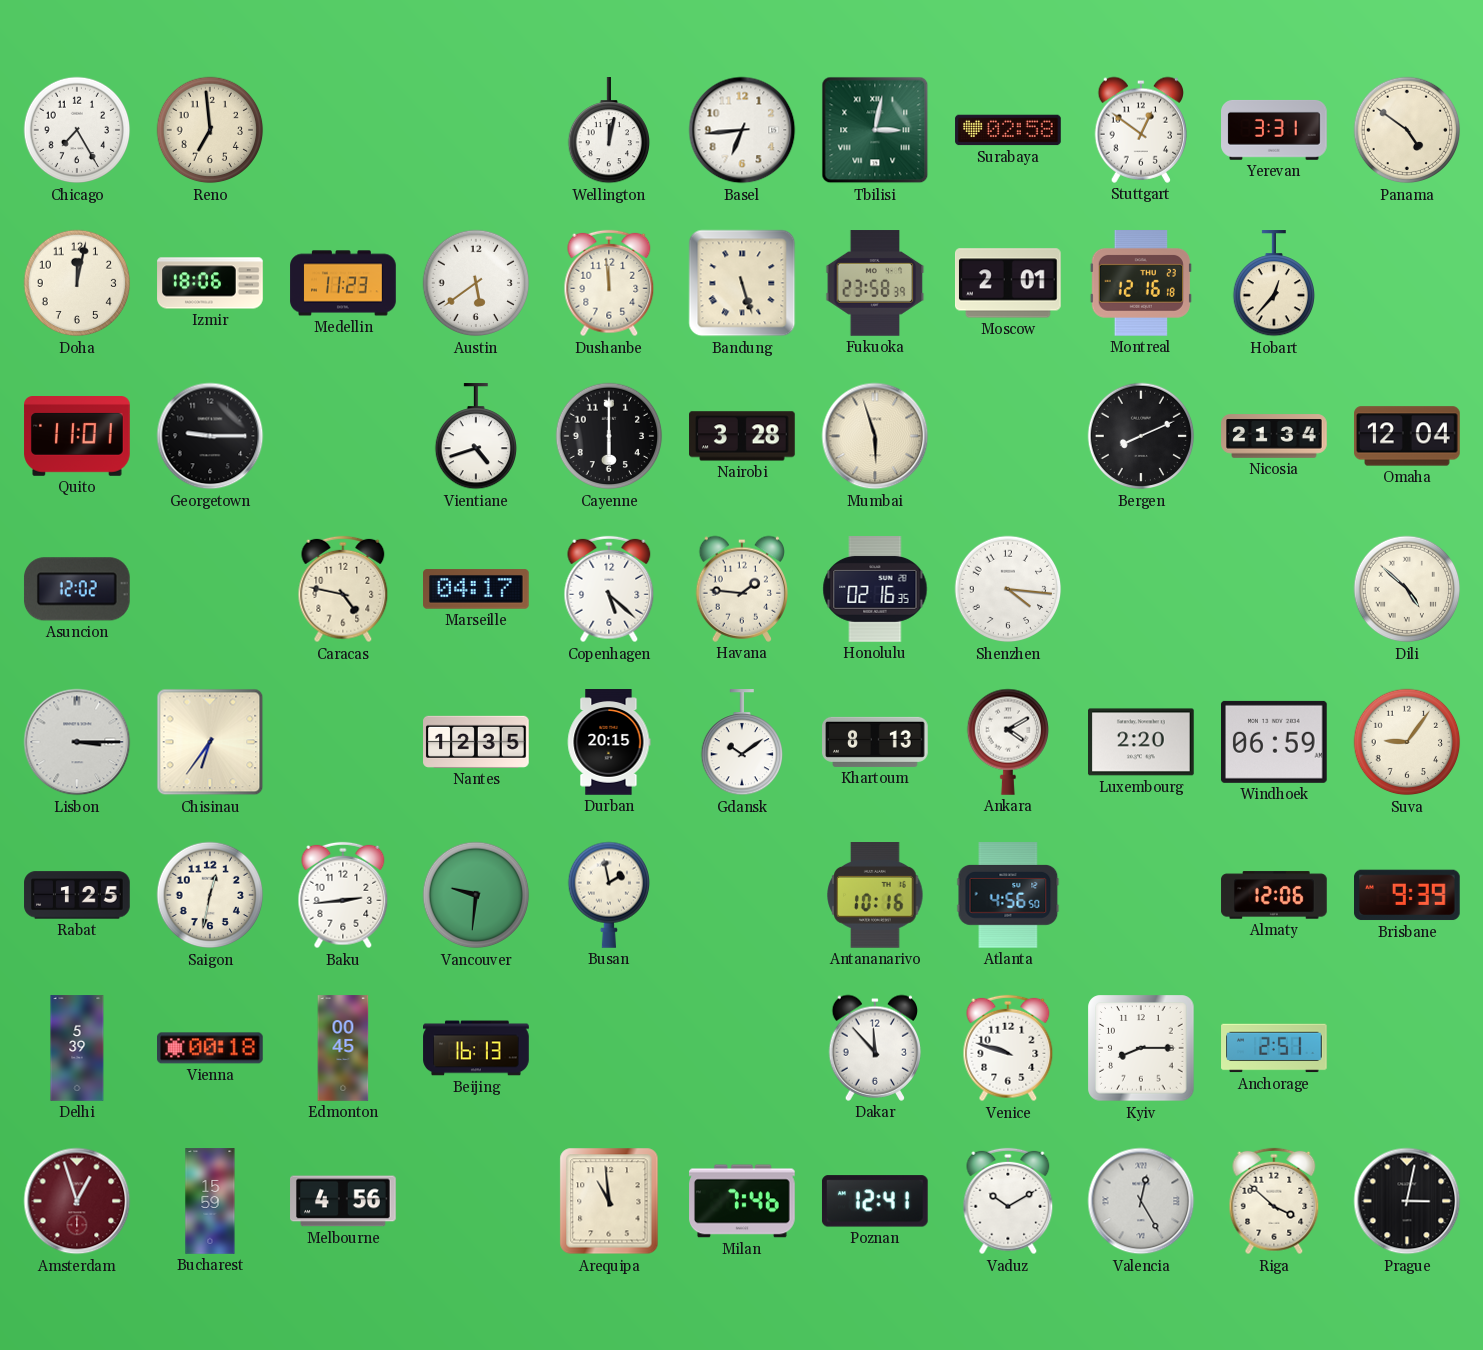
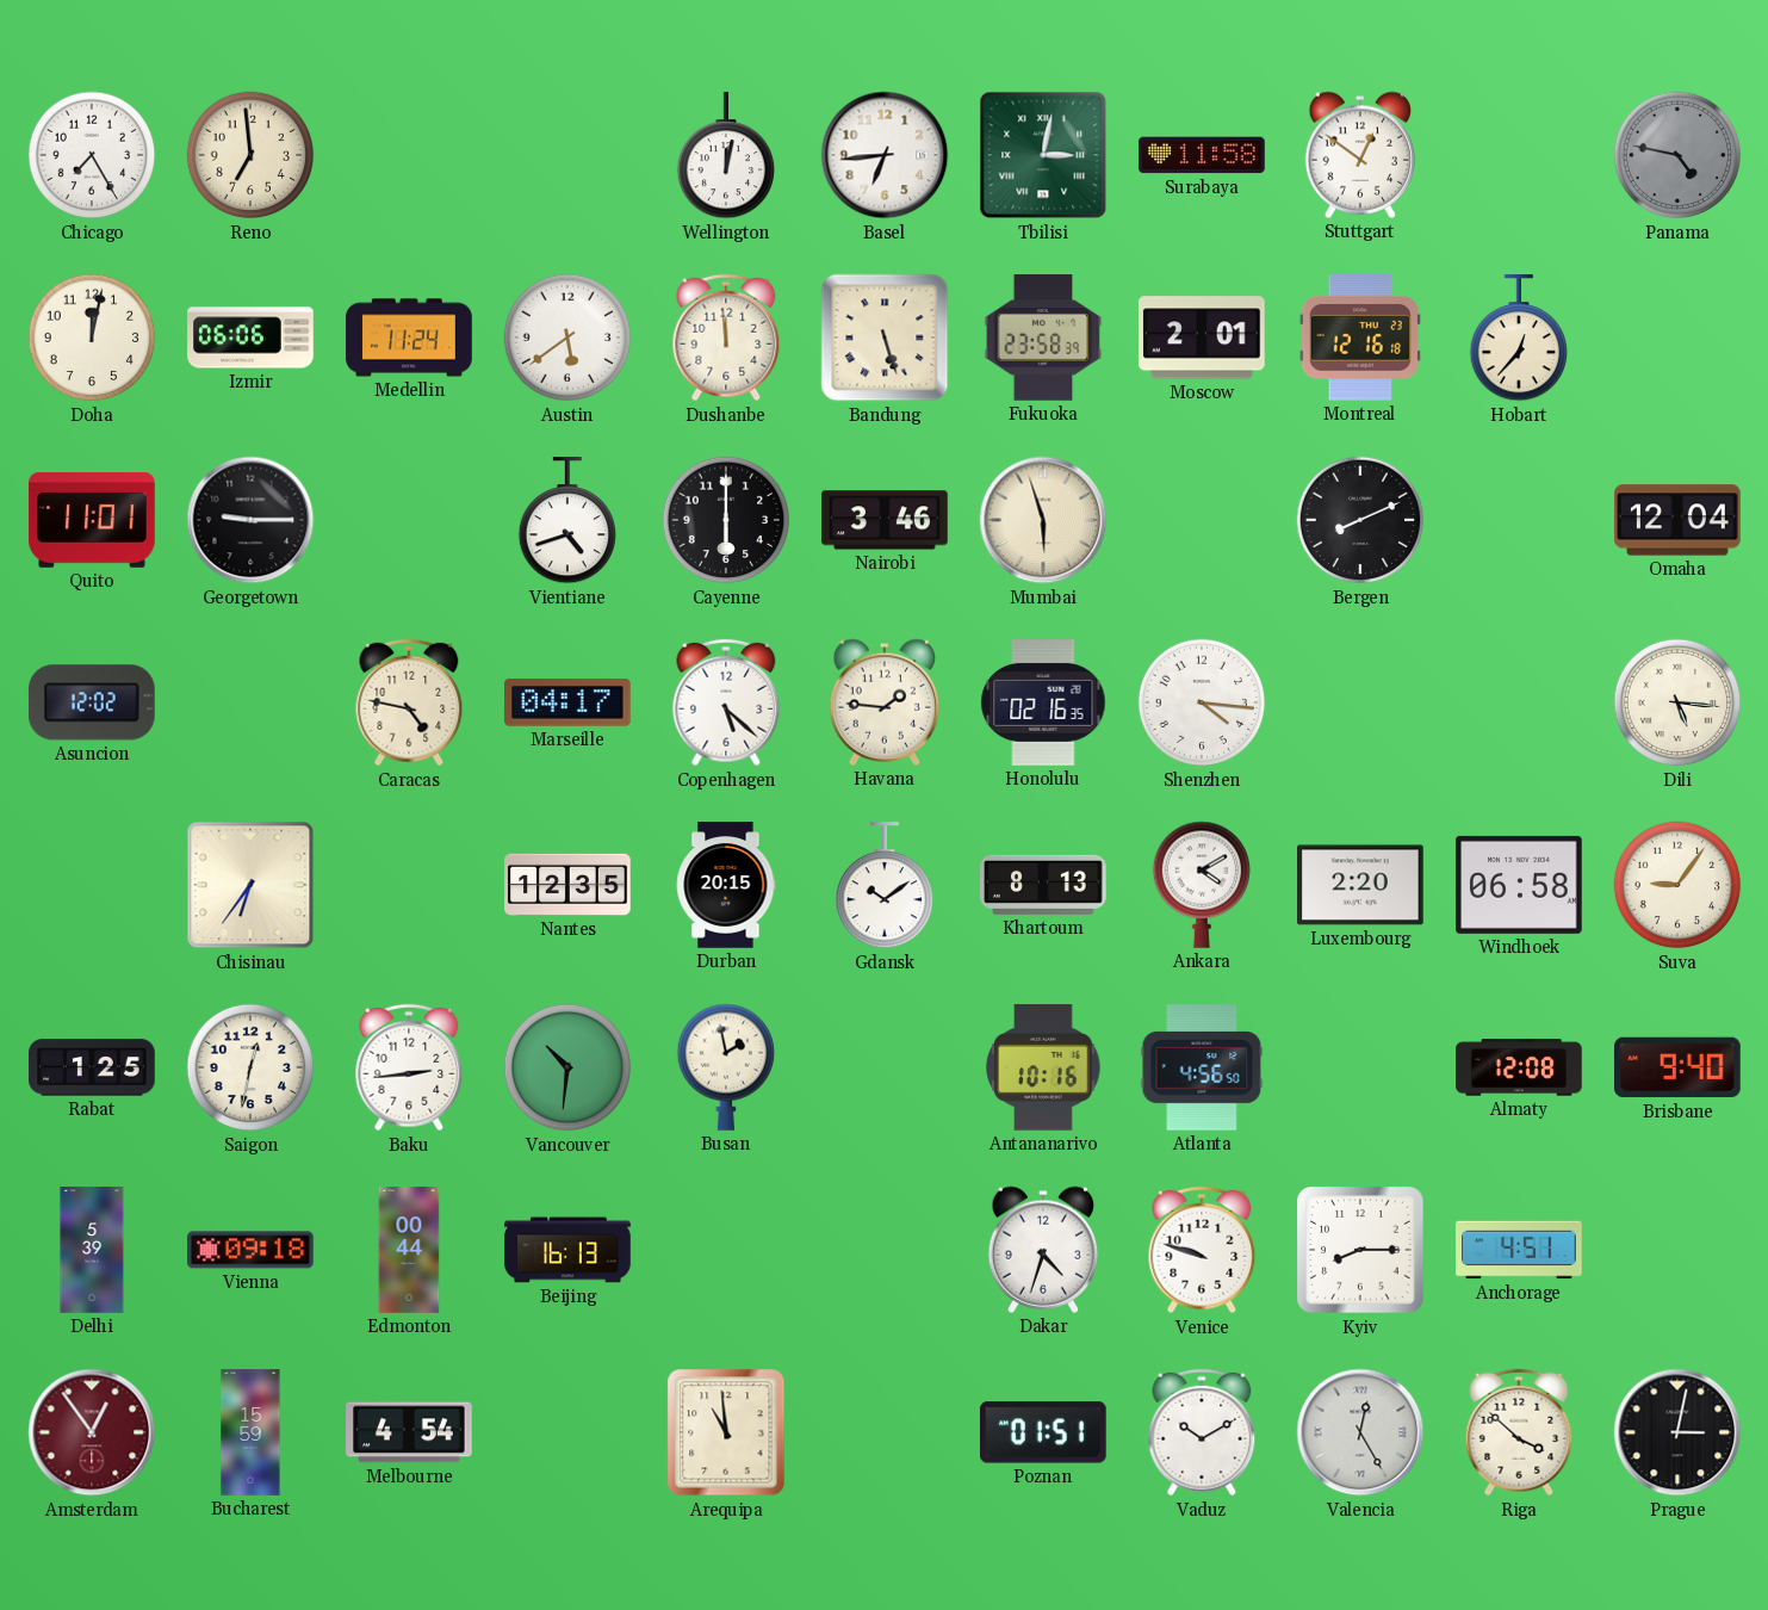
Surabaya: 02:58 -> 11:58
Yerevan: 3:31 -> none
Panama: 4:51 -> 4:47
Panama dial: cream -> grey
Izmir: 18:06 -> 06:06
Medellin: 11:23 -> 11:24
Nairobi: 3:28 -> 3:46
Nicosia: 21:34 -> none
Dili: 4:52 -> 5:16
Lisbon: 3:15 -> none
Windhoek: 06:59 -> 06:58
Vancouver: 9:31 -> 10:31
Almaty: 12:06 -> 12:08
Brisbane: 9:39 -> 9:40
Vienna: 00:18 -> 09:18
Edmonton: 00:45 -> 00:44
Dakar: 11:53 -> 4:33
Anchorage: 2:51 -> 4:51
Amsterdam: 12:57 -> 12:54
Melbourne: 4:56 -> 4:54
Milan: 7:46 -> none
Poznan: 12:41 -> 01:51
